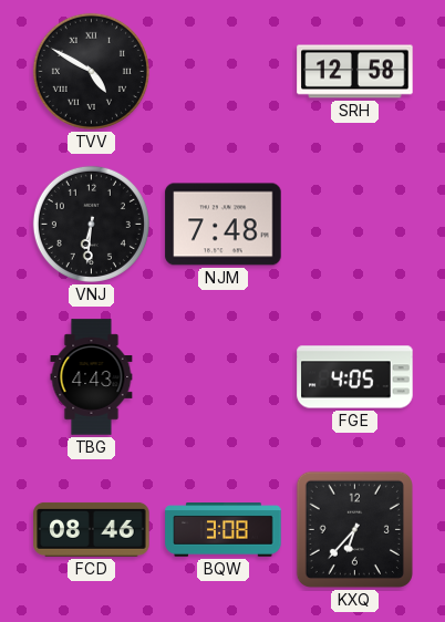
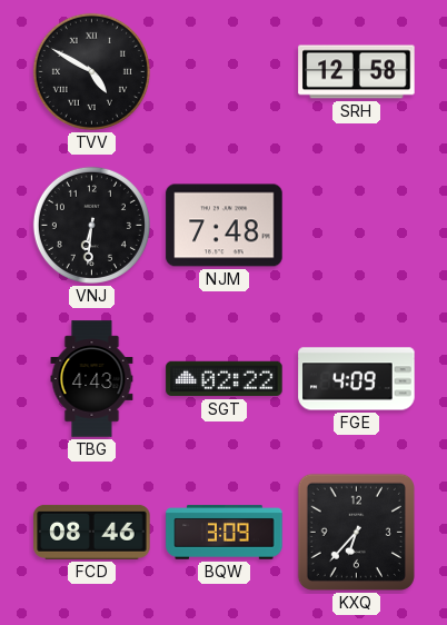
SGT: none -> 02:22
FGE: 4:05 -> 4:09
BQW: 3:08 -> 3:09
